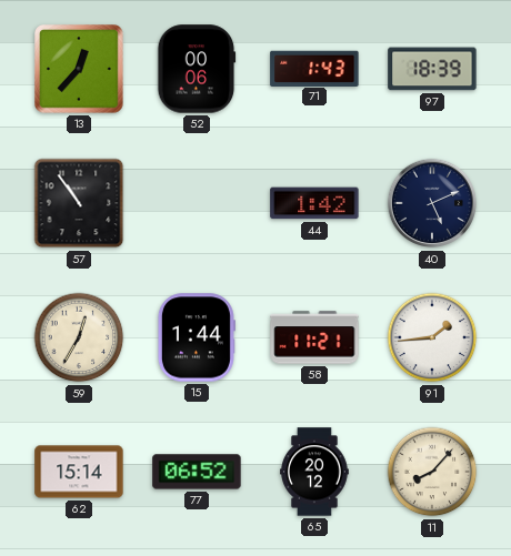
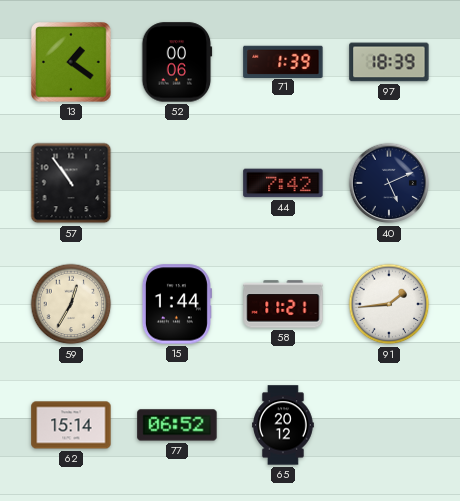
13: 12:37 -> 1:21
71: 1:43 -> 1:39
44: 1:42 -> 7:42
11: 8:07 -> none
